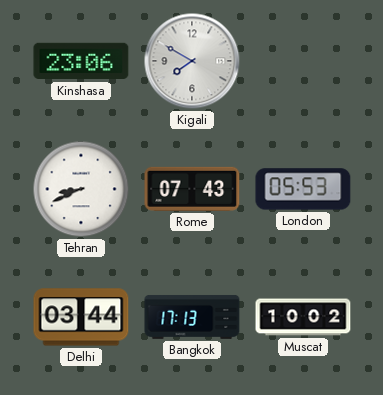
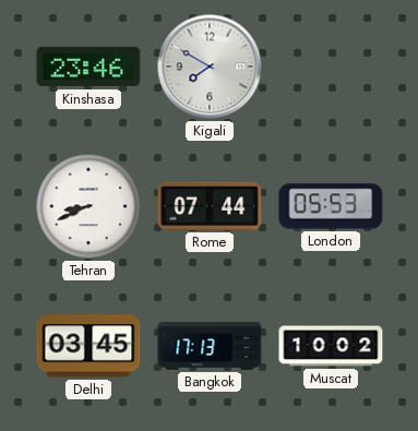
Kinshasa: 23:06 -> 23:46
Rome: 07:43 -> 07:44
Delhi: 03:44 -> 03:45
